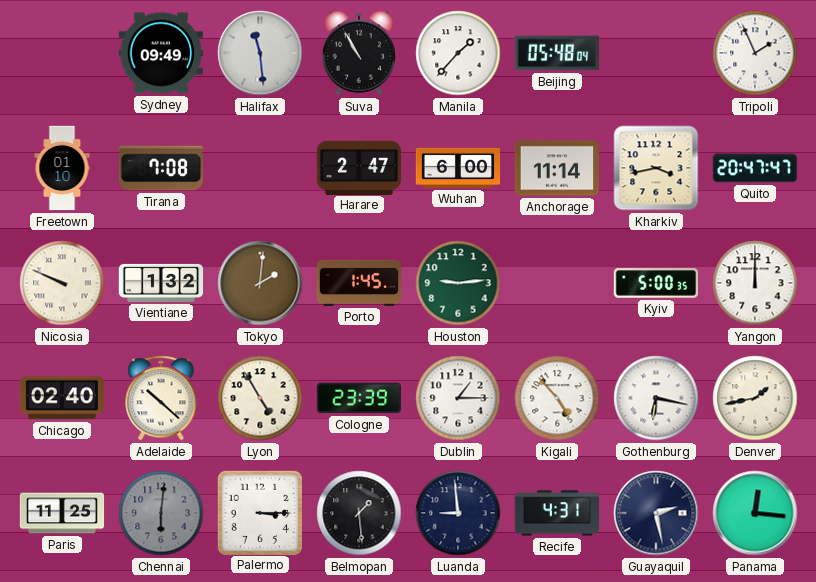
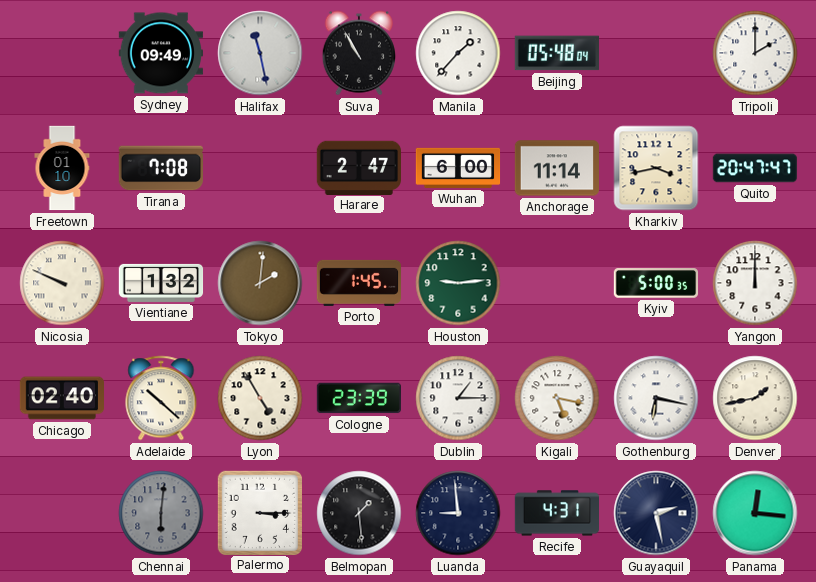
Halifax: 11:29 -> 11:28
Tripoli: 1:56 -> 2:00
Kigali: 4:53 -> 5:17
Paris: 11:25 -> none
